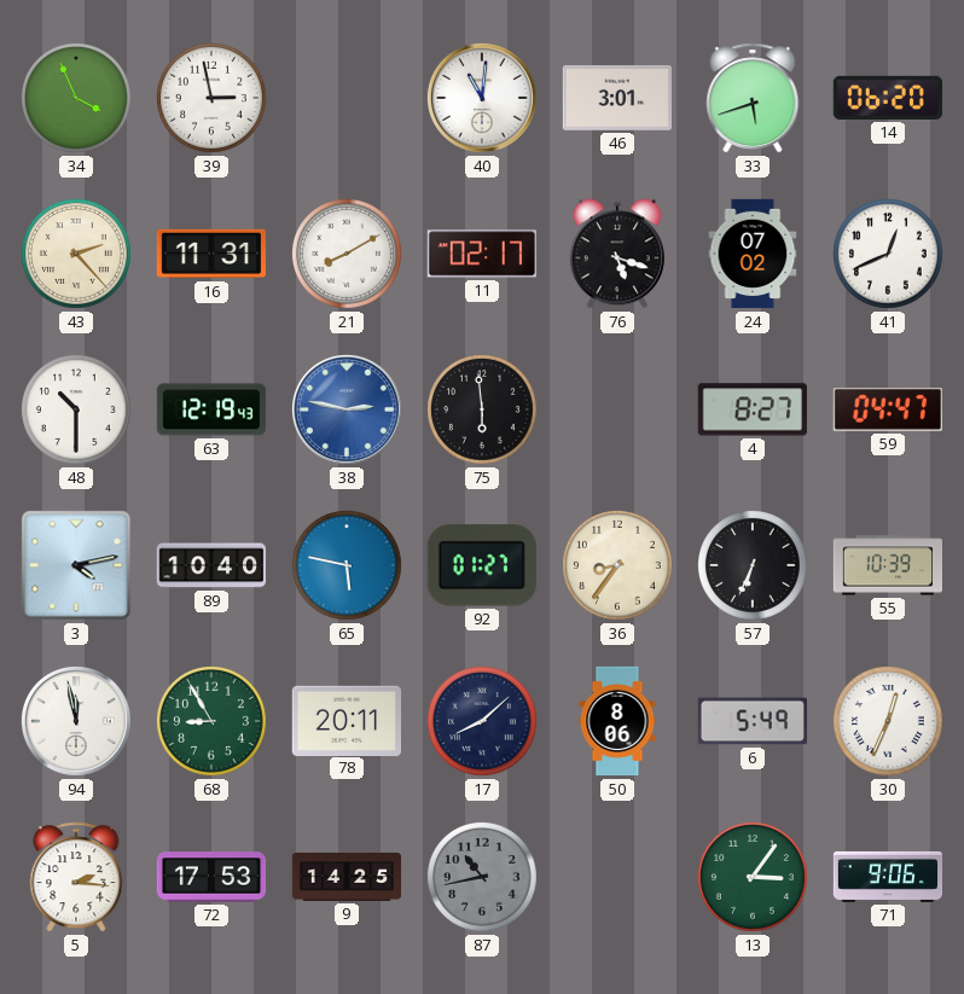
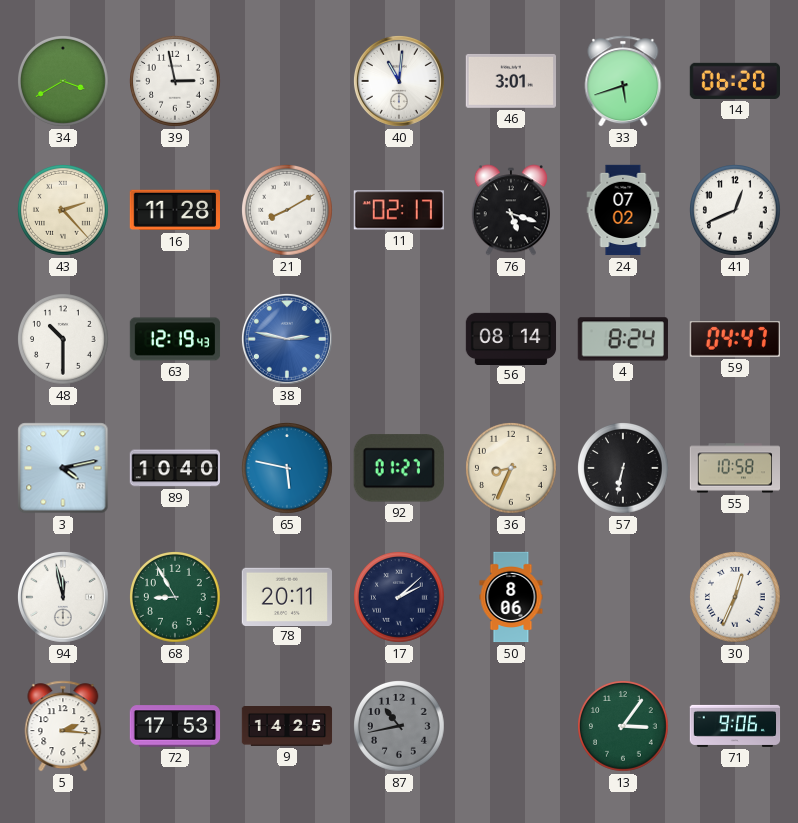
34: 3:56 -> 3:40
16: 11:31 -> 11:28
75: 5:59 -> none
56: none -> 08:14
4: 8:27 -> 8:24
36: 8:36 -> 8:34
57: 6:34 -> 6:32
55: 10:39 -> 10:58
17: 8:08 -> 2:08
6: 5:49 -> none
